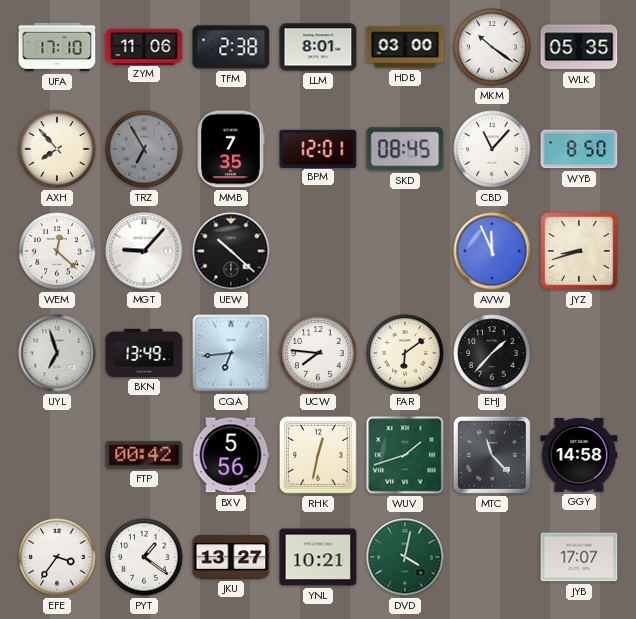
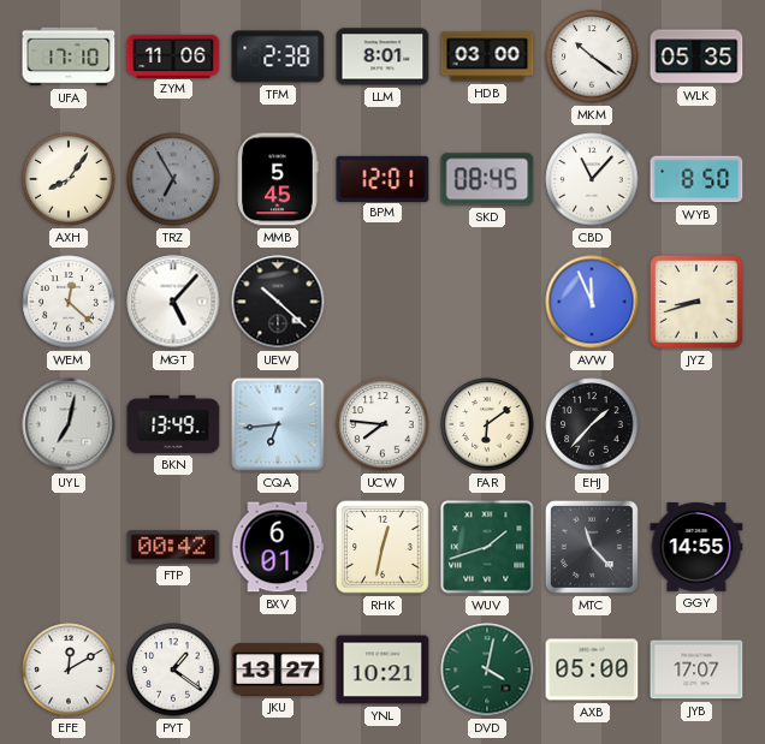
AXH: 7:53 -> 8:06
MMB: 7:35 -> 5:45
MGT: 9:07 -> 5:07
UYL: 6:57 -> 7:02
BXV: 5:56 -> 6:01
GGY: 14:58 -> 14:55
EFE: 3:36 -> 12:10
AXB: none -> 05:00
